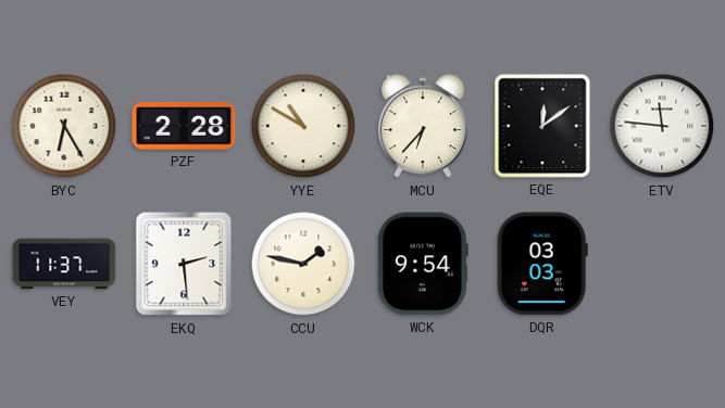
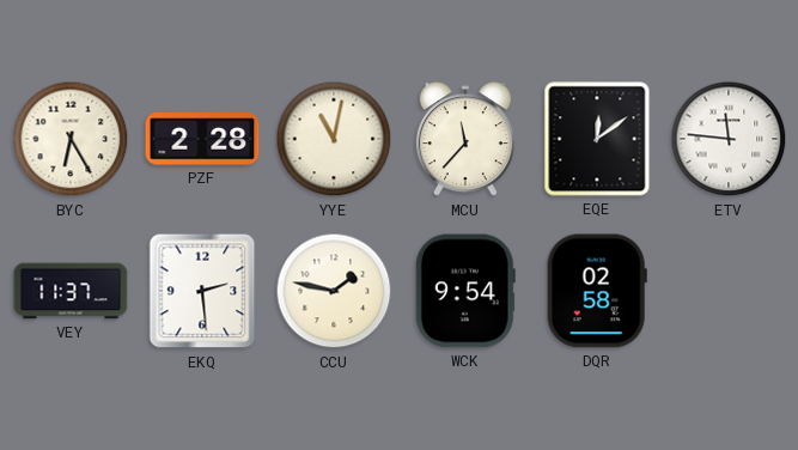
YYE: 10:50 -> 11:02
MCU: 6:37 -> 11:37
DQR: 03:03 -> 02:58
